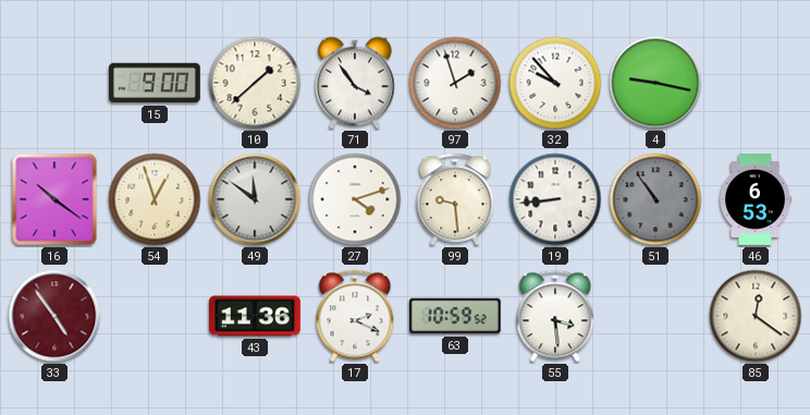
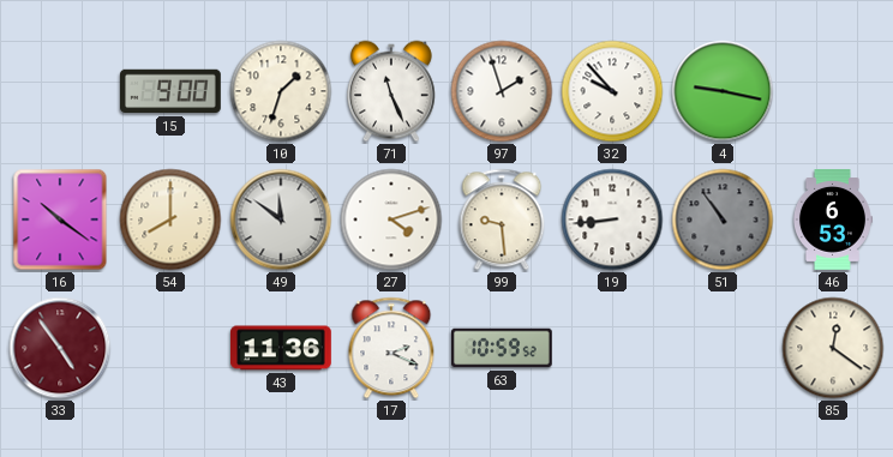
10: 1:38 -> 1:33
71: 3:54 -> 11:26
54: 12:57 -> 8:00
55: 3:29 -> none
